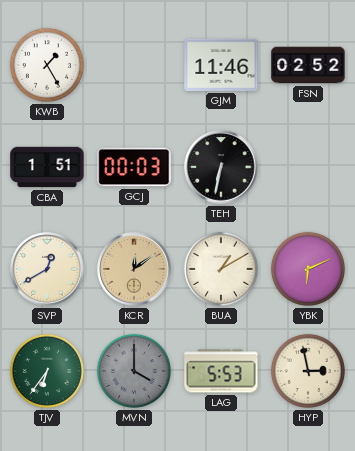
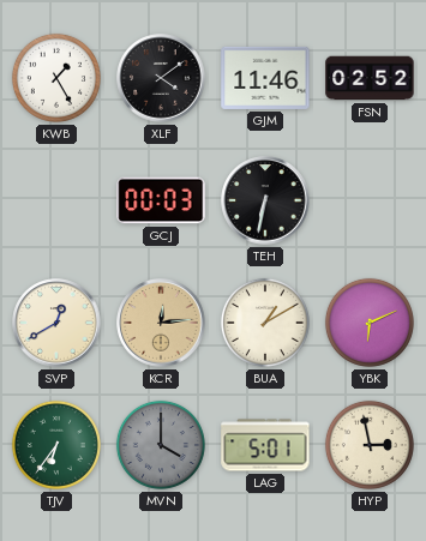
XLF: none -> 4:09
CBA: 1:51 -> none
KCR: 12:09 -> 12:14
LAG: 5:53 -> 5:01
